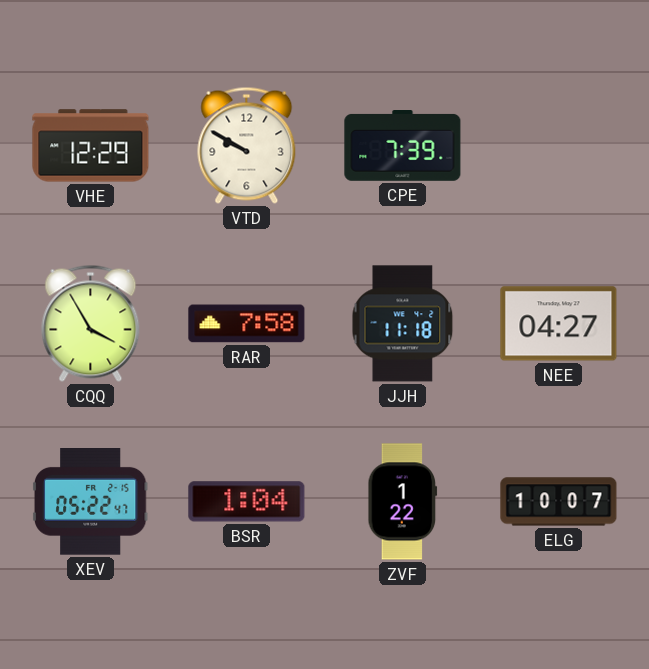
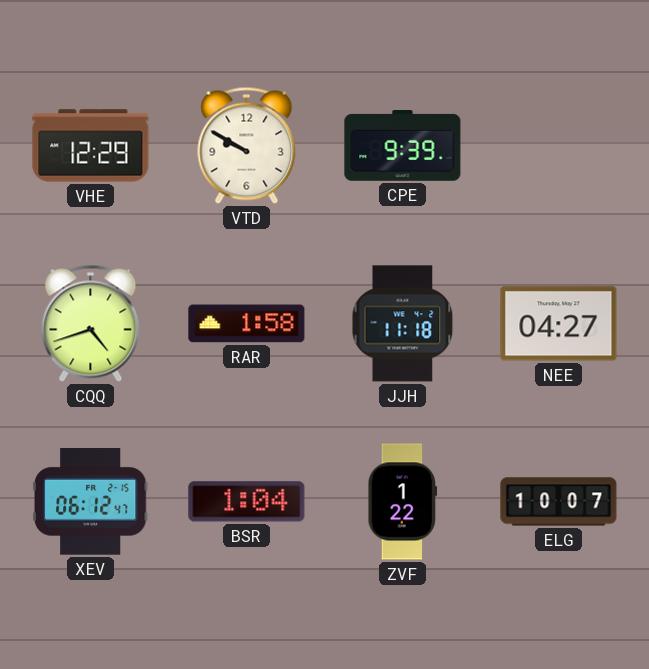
CPE: 7:39 -> 9:39
CQQ: 3:55 -> 4:42
RAR: 7:58 -> 1:58
XEV: 05:22 -> 06:12
